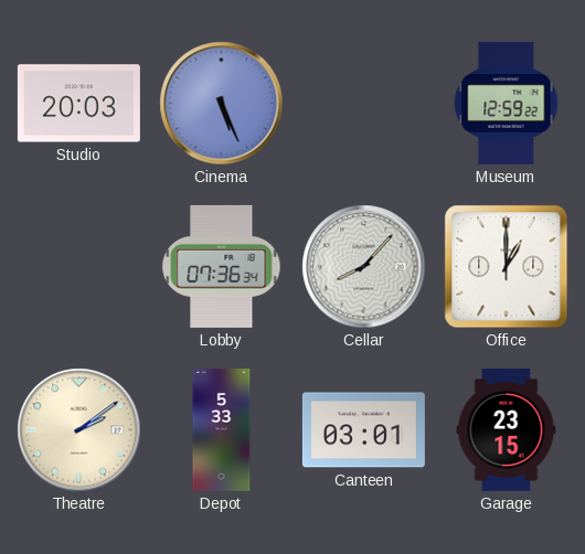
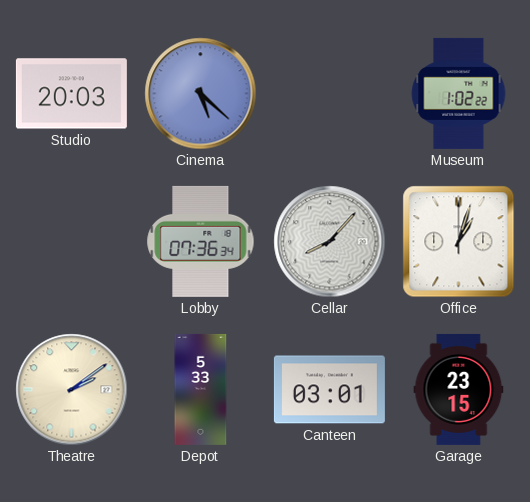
Cinema: 5:26 -> 5:22
Museum: 12:59 -> 1:02
Office: 1:00 -> 1:03
